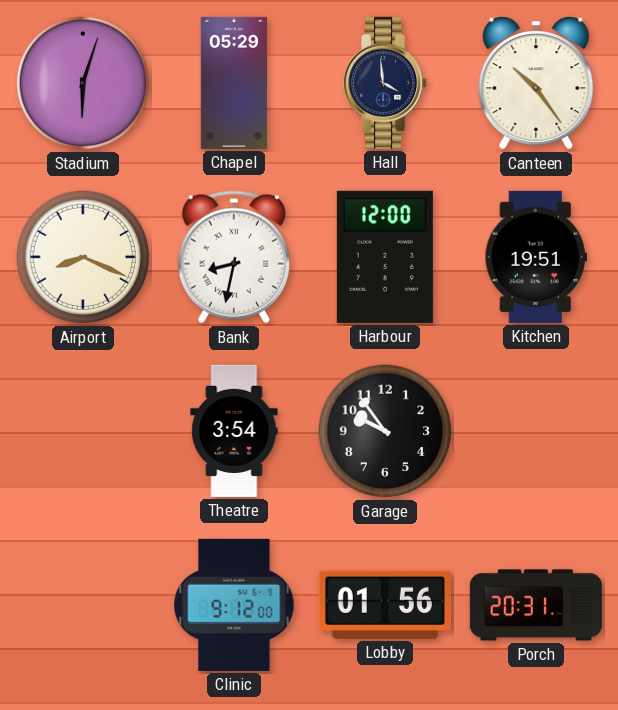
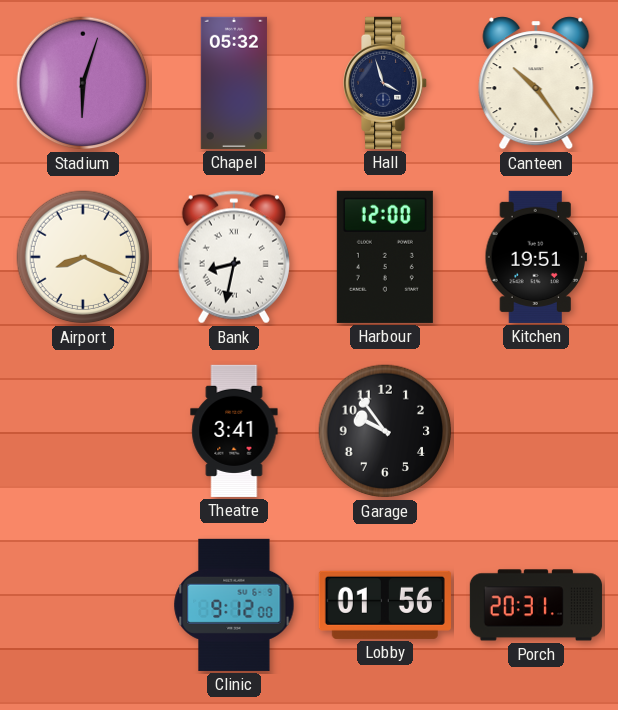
Chapel: 05:29 -> 05:32
Hall: 3:59 -> 3:57
Theatre: 3:54 -> 3:41
